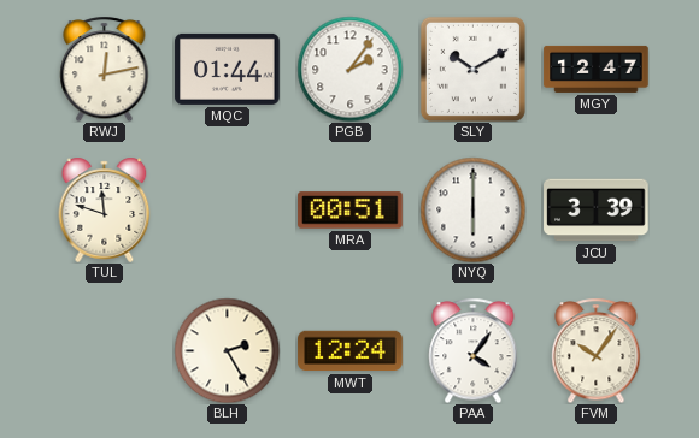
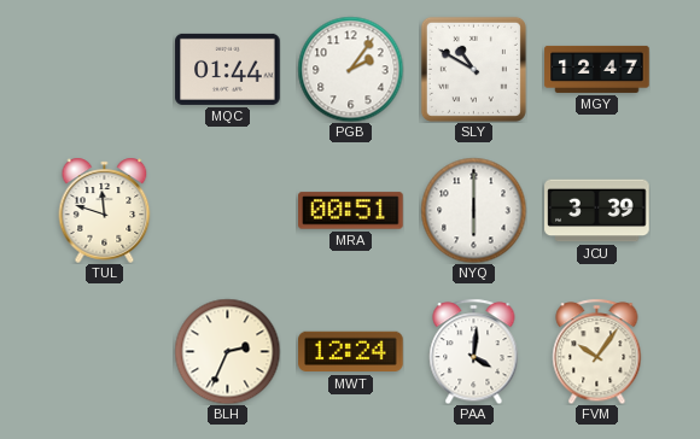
RWJ: 12:13 -> none
SLY: 10:10 -> 10:50
BLH: 2:25 -> 2:34
PAA: 4:06 -> 4:01
